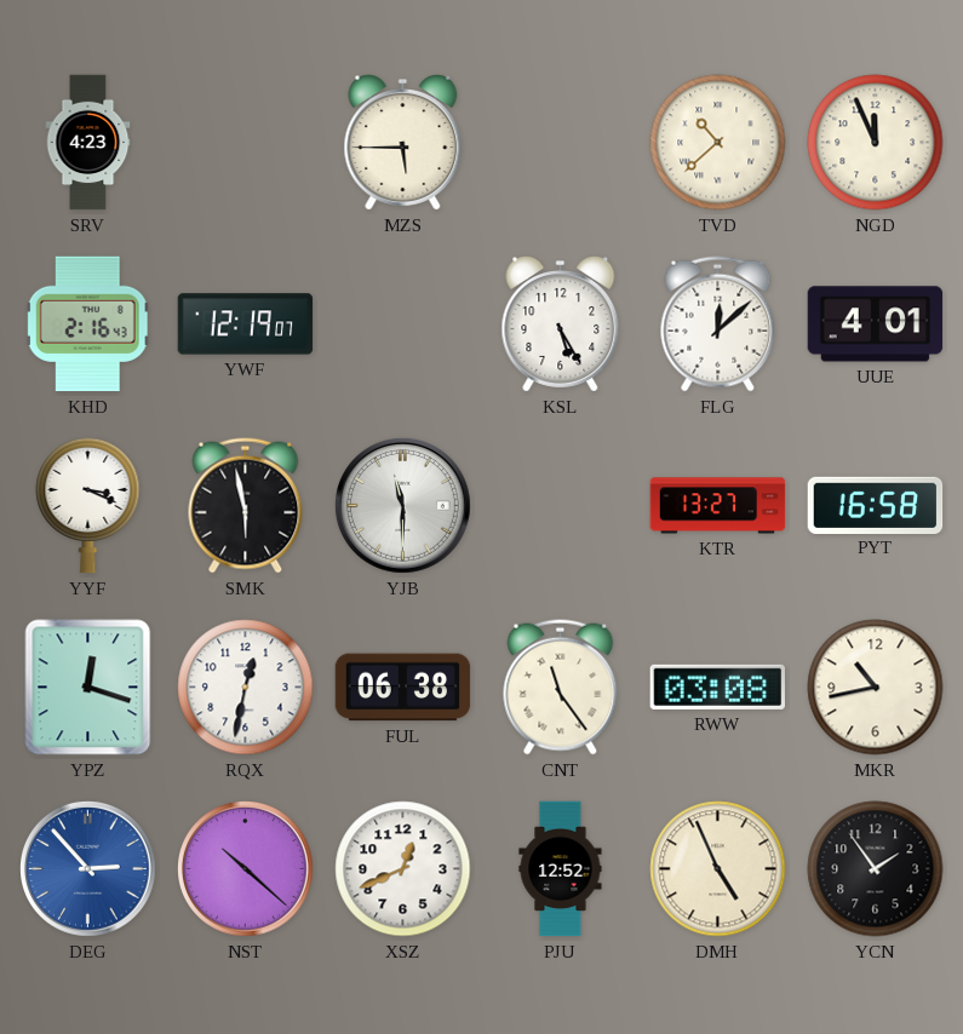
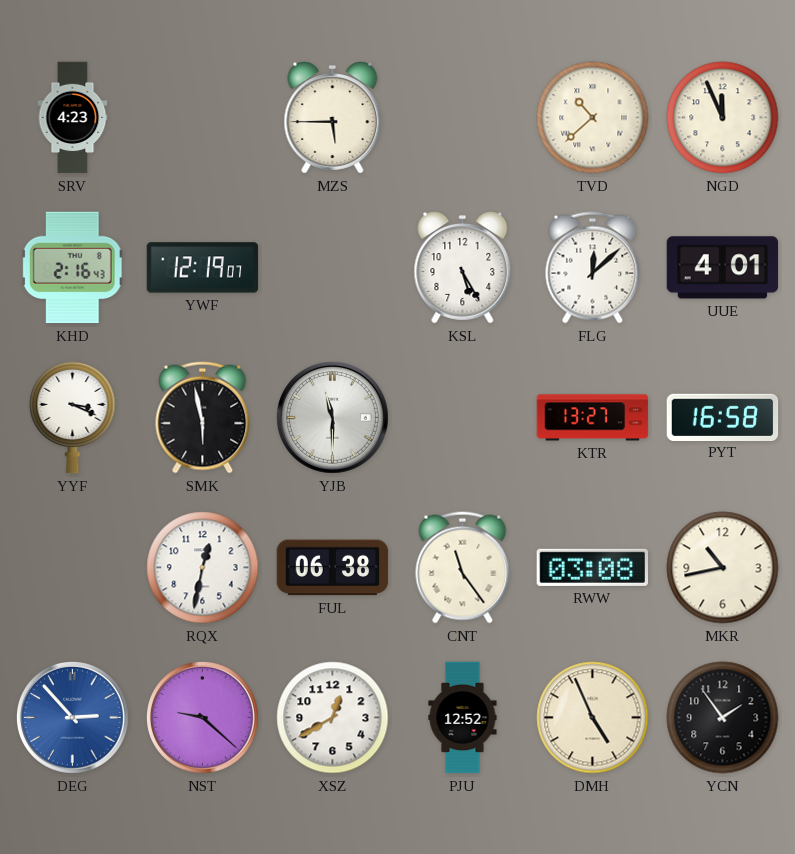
YPZ: 12:18 -> none
NST: 10:22 -> 9:22
XSZ: 12:41 -> 12:40
